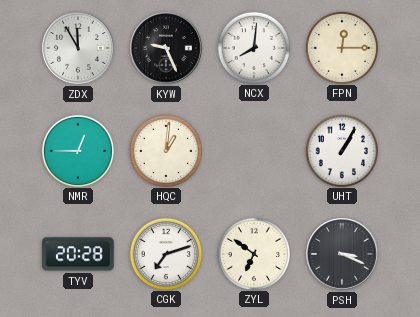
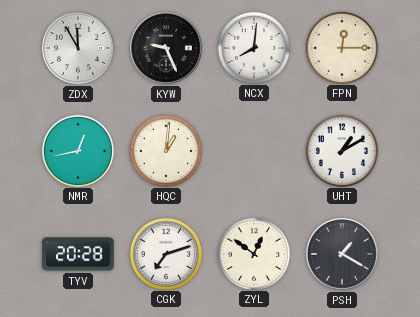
NMR: 12:45 -> 12:43
UHT: 1:05 -> 1:10
ZYL: 6:51 -> 12:51
PSH: 3:19 -> 1:20
